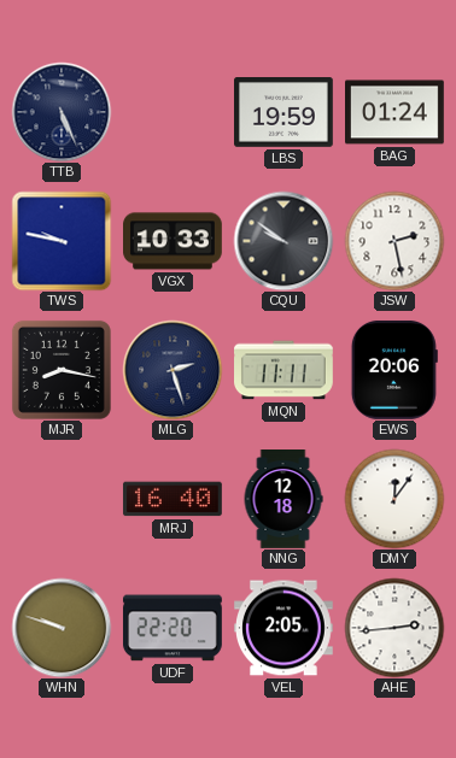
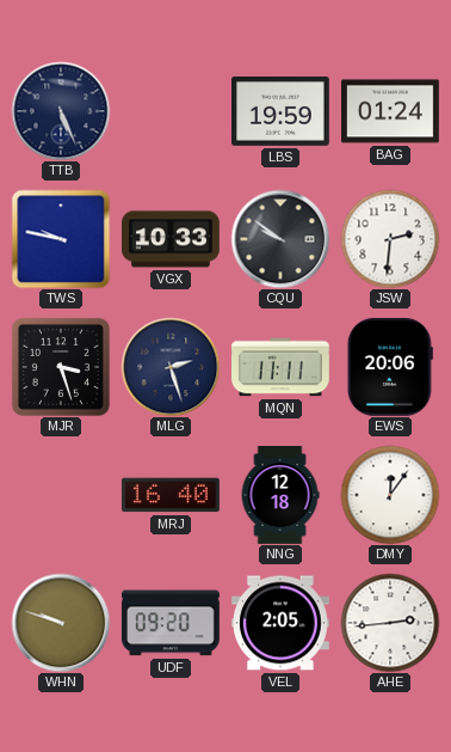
JSW: 2:28 -> 2:31
MJR: 8:17 -> 3:27
UDF: 22:20 -> 09:20
